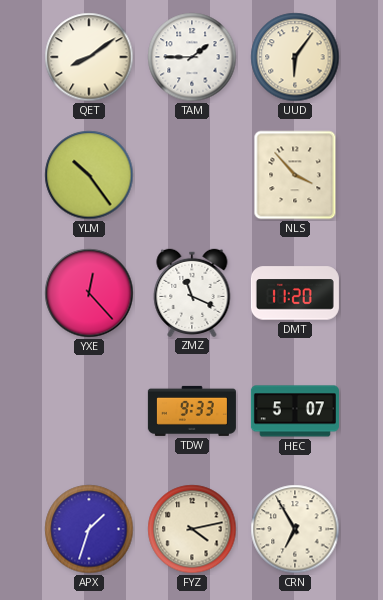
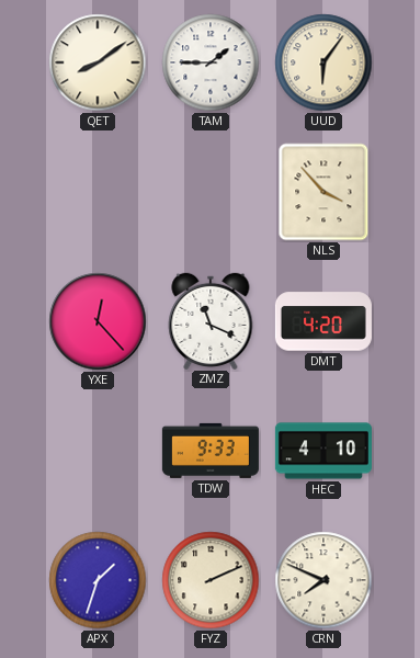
YLM: 10:24 -> none
DMT: 11:20 -> 4:20
HEC: 5:07 -> 4:10
FYZ: 4:13 -> 2:11
CRN: 6:55 -> 7:49
